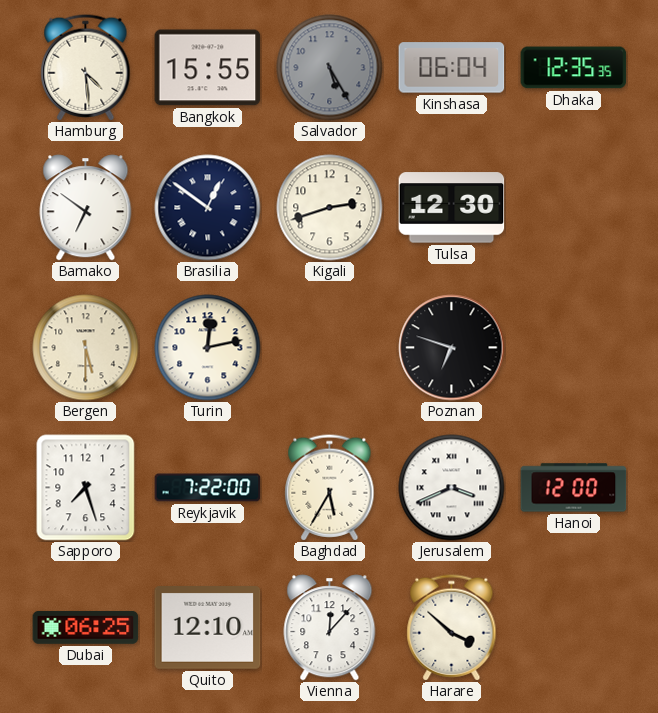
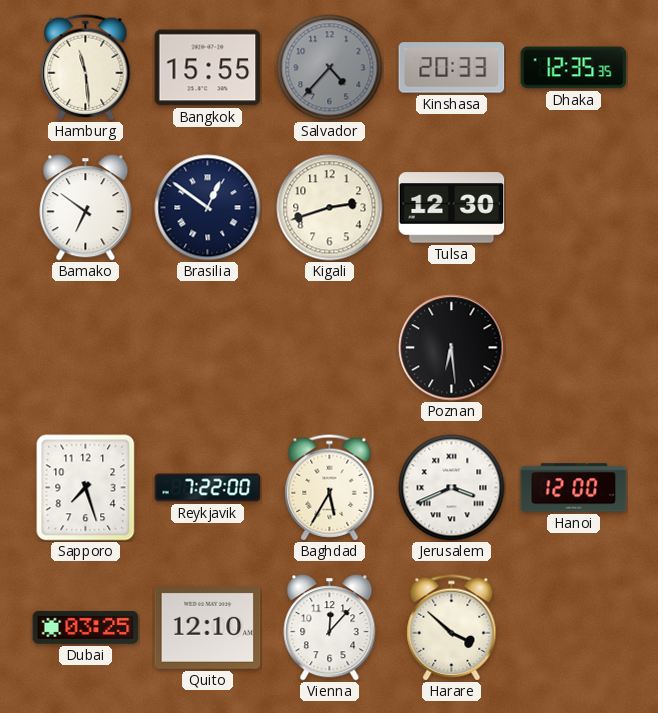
Hamburg: 4:29 -> 11:29
Salvador: 5:25 -> 4:37
Kinshasa: 06:04 -> 20:33
Bergen: 5:30 -> none
Turin: 12:13 -> none
Poznan: 6:48 -> 6:29
Dubai: 06:25 -> 03:25
